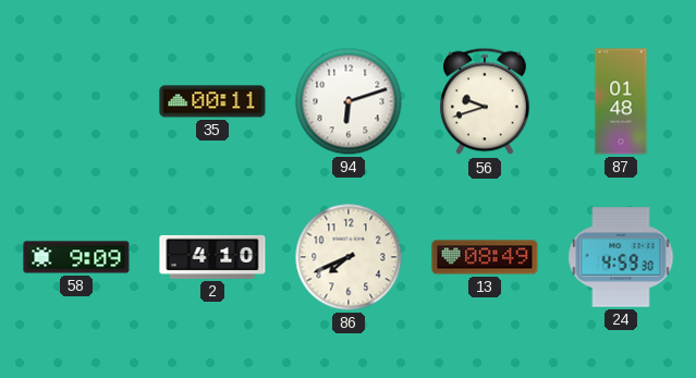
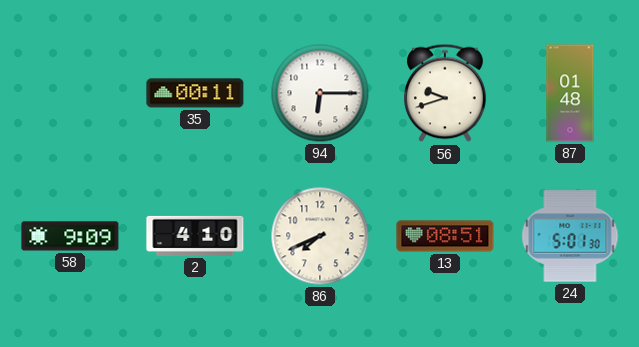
94: 6:12 -> 6:15
13: 08:49 -> 08:51
24: 4:59 -> 5:01
